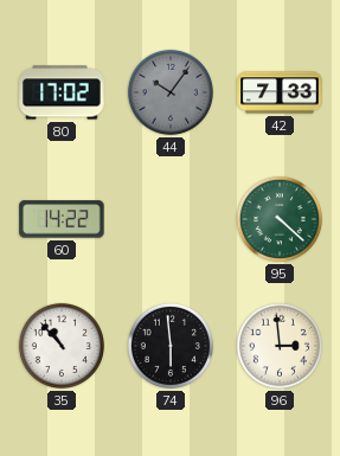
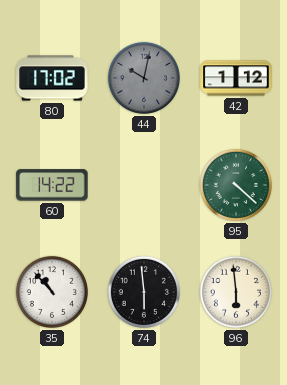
44: 10:06 -> 10:02
42: 7:33 -> 1:12
96: 2:59 -> 5:59
